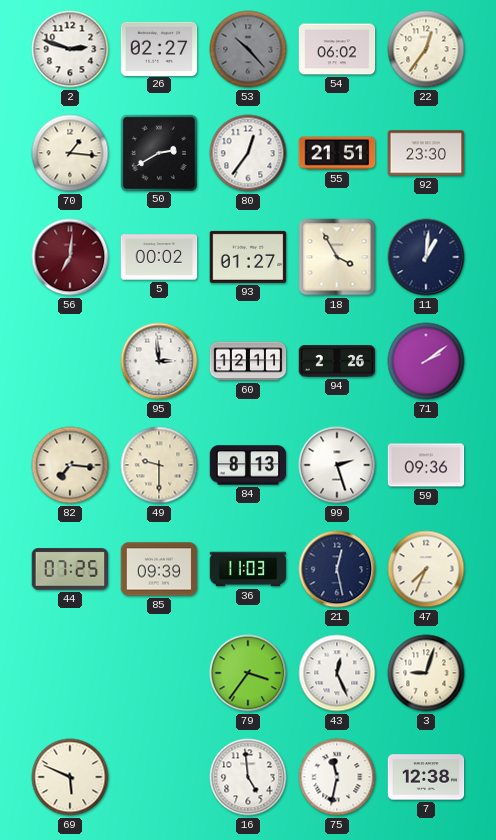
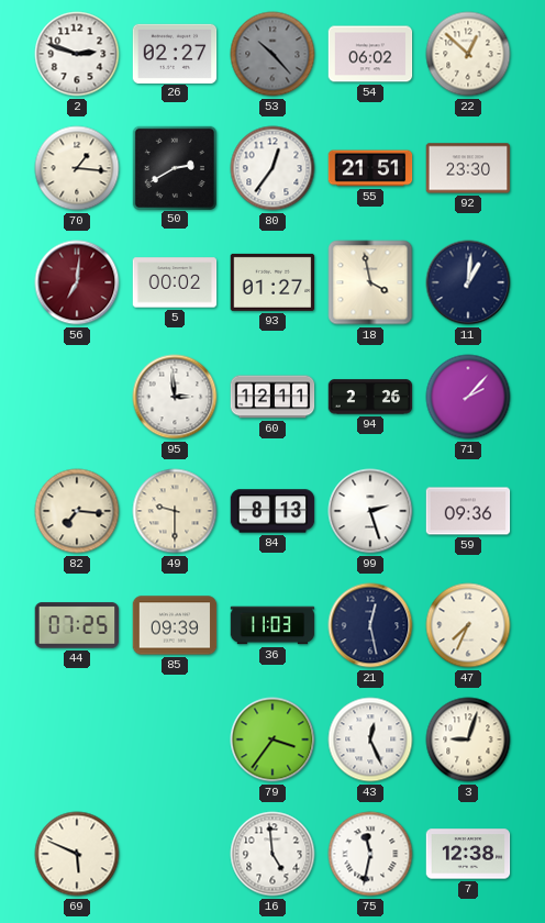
22: 12:36 -> 12:52
18: 3:55 -> 3:58
71: 2:09 -> 2:07
